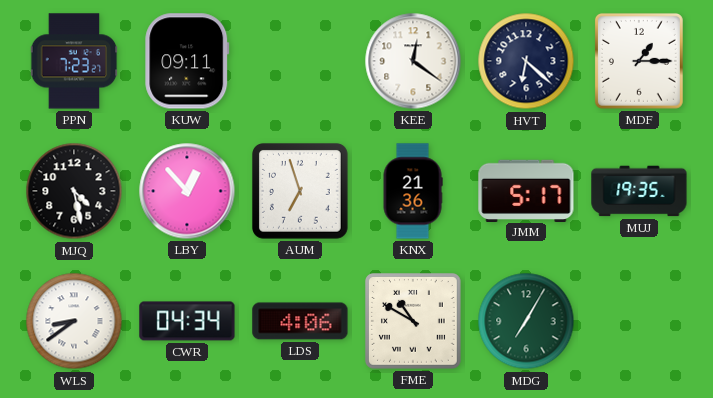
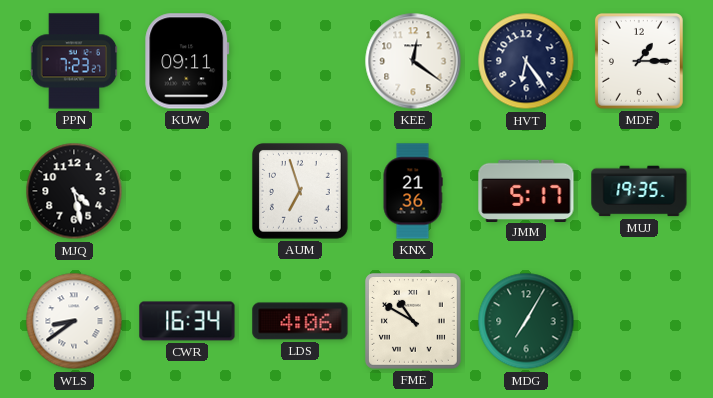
HVT: 6:22 -> 6:24
LBY: 12:53 -> none
CWR: 04:34 -> 16:34
